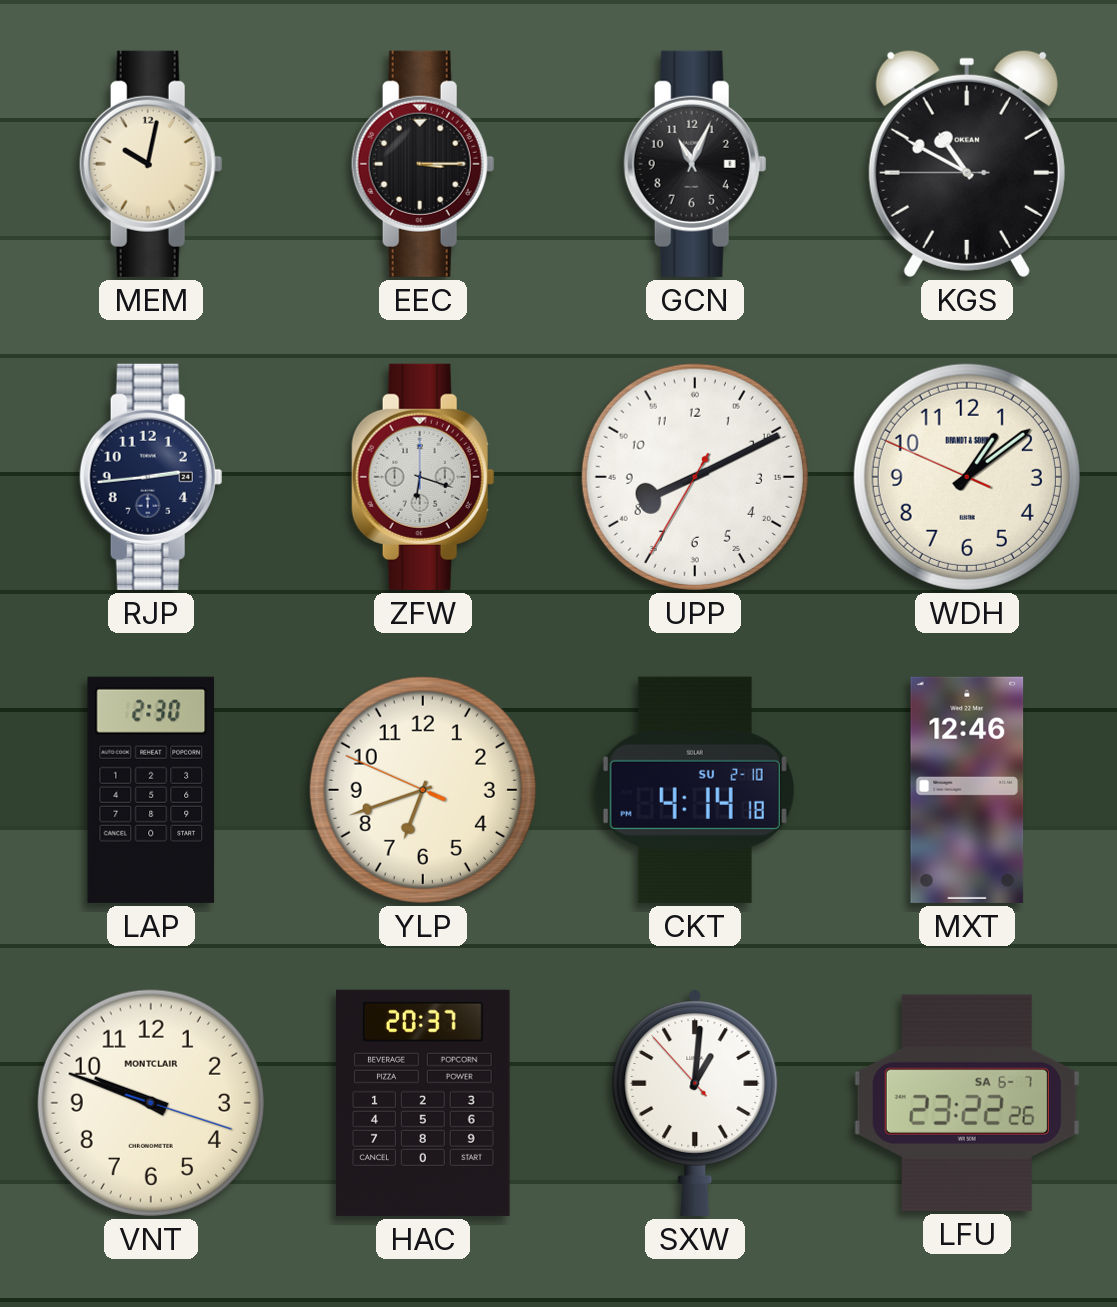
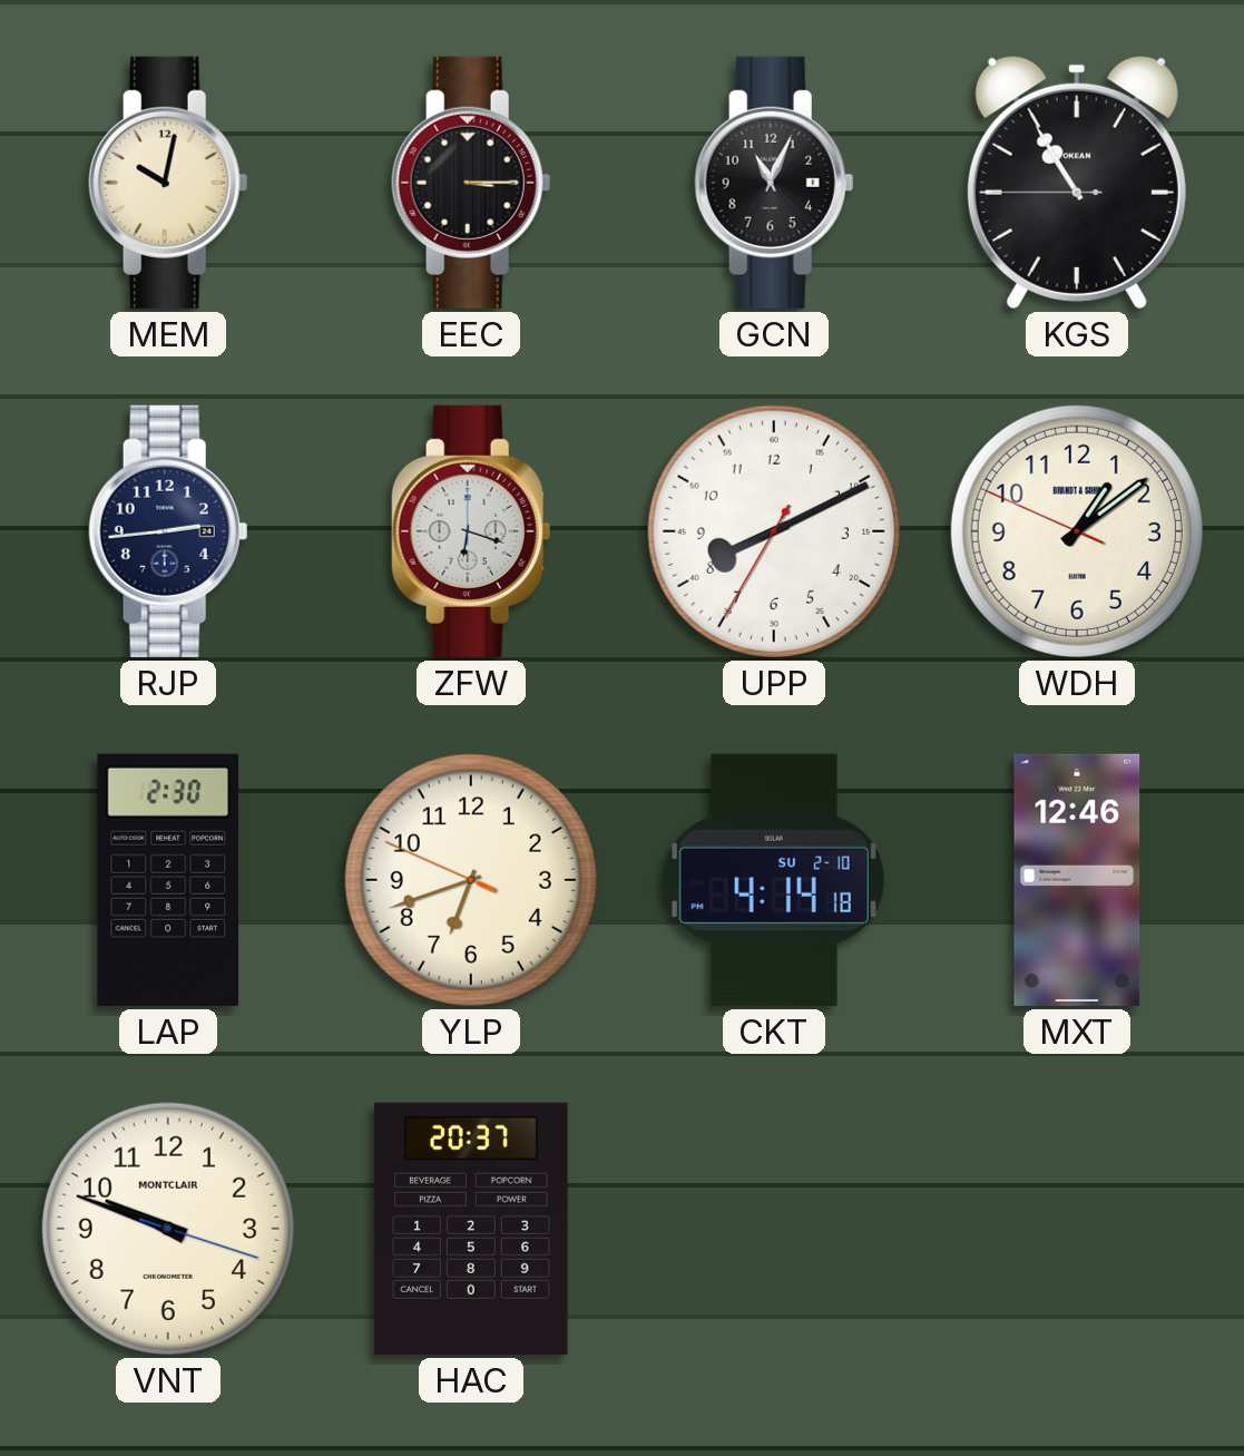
KGS: 10:49 -> 10:54
SXW: 1:00 -> none
LFU: 23:22 -> none
